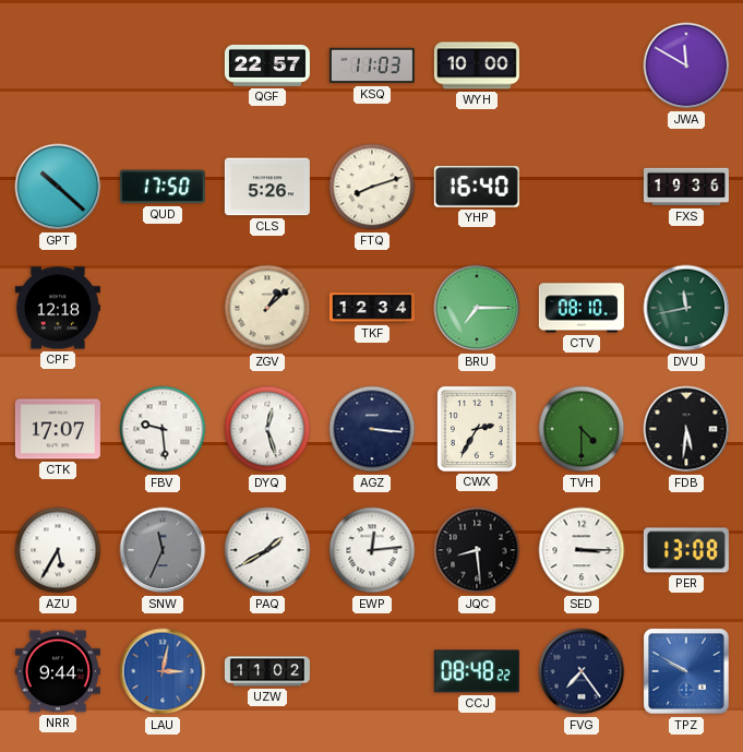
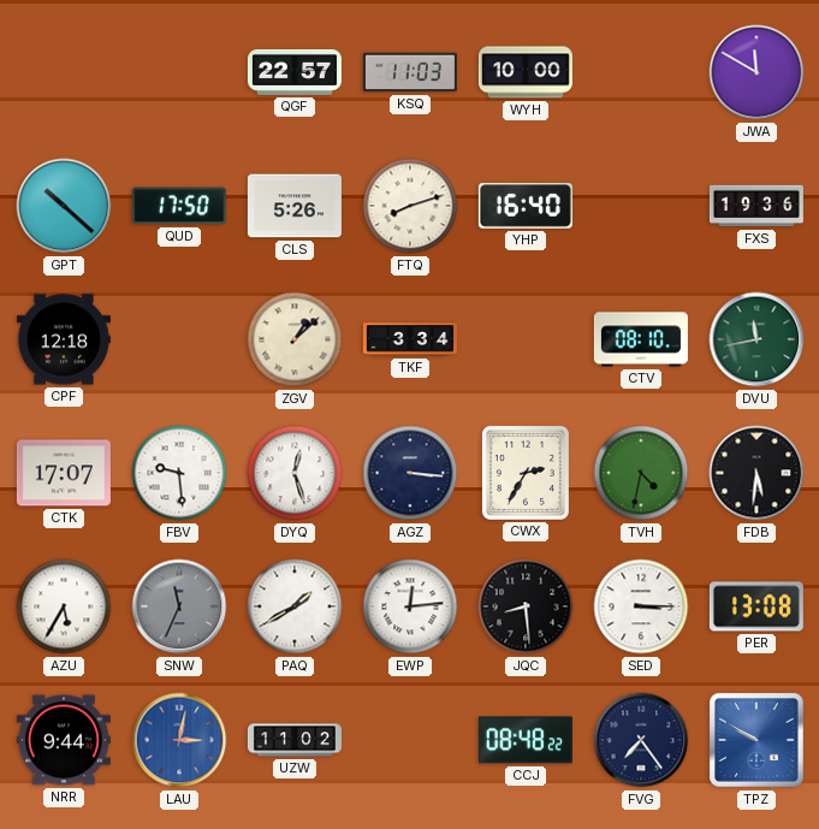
TKF: 12:34 -> 3:34
BRU: 7:15 -> none
TVH: 4:30 -> 4:32
